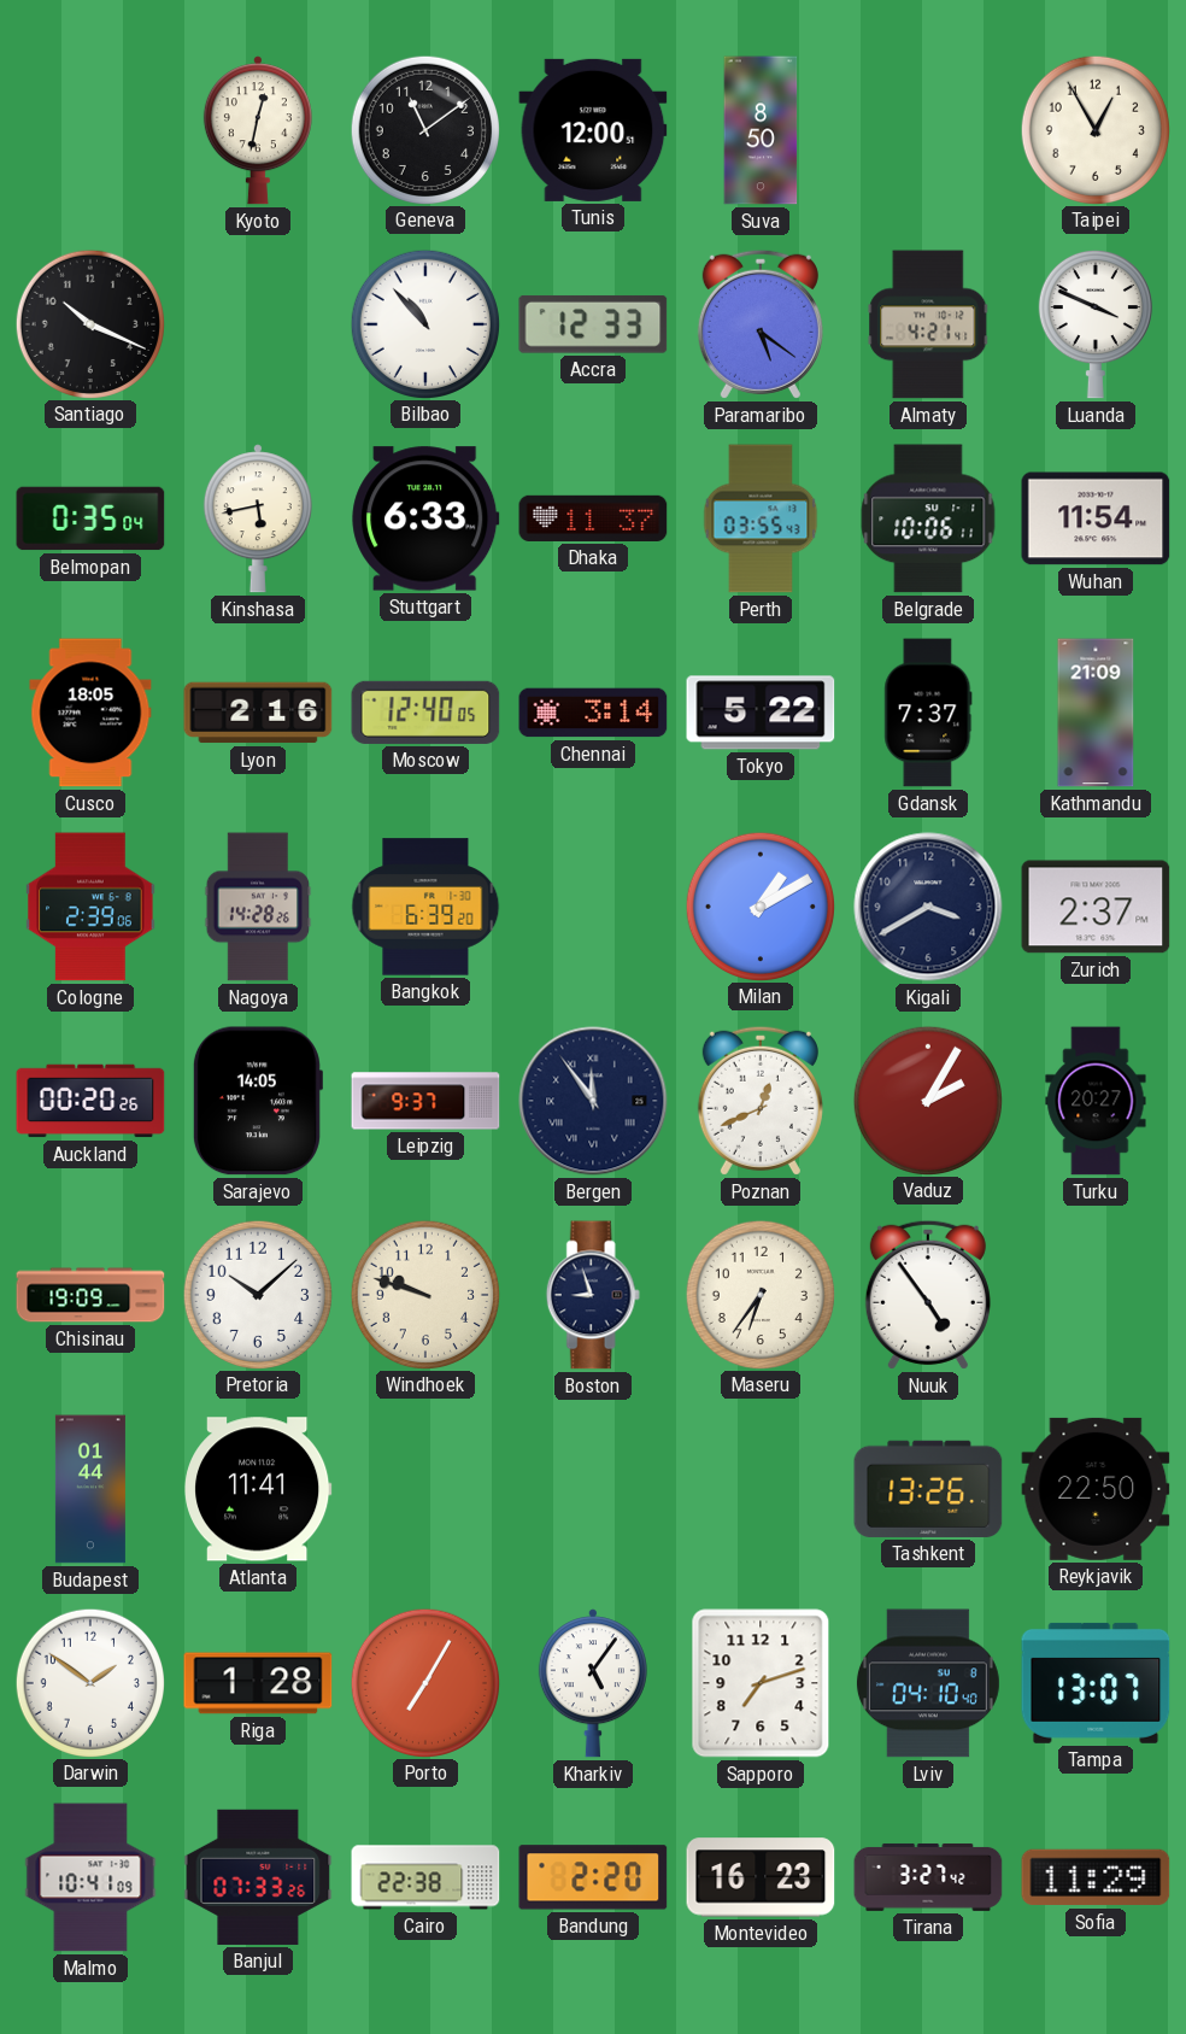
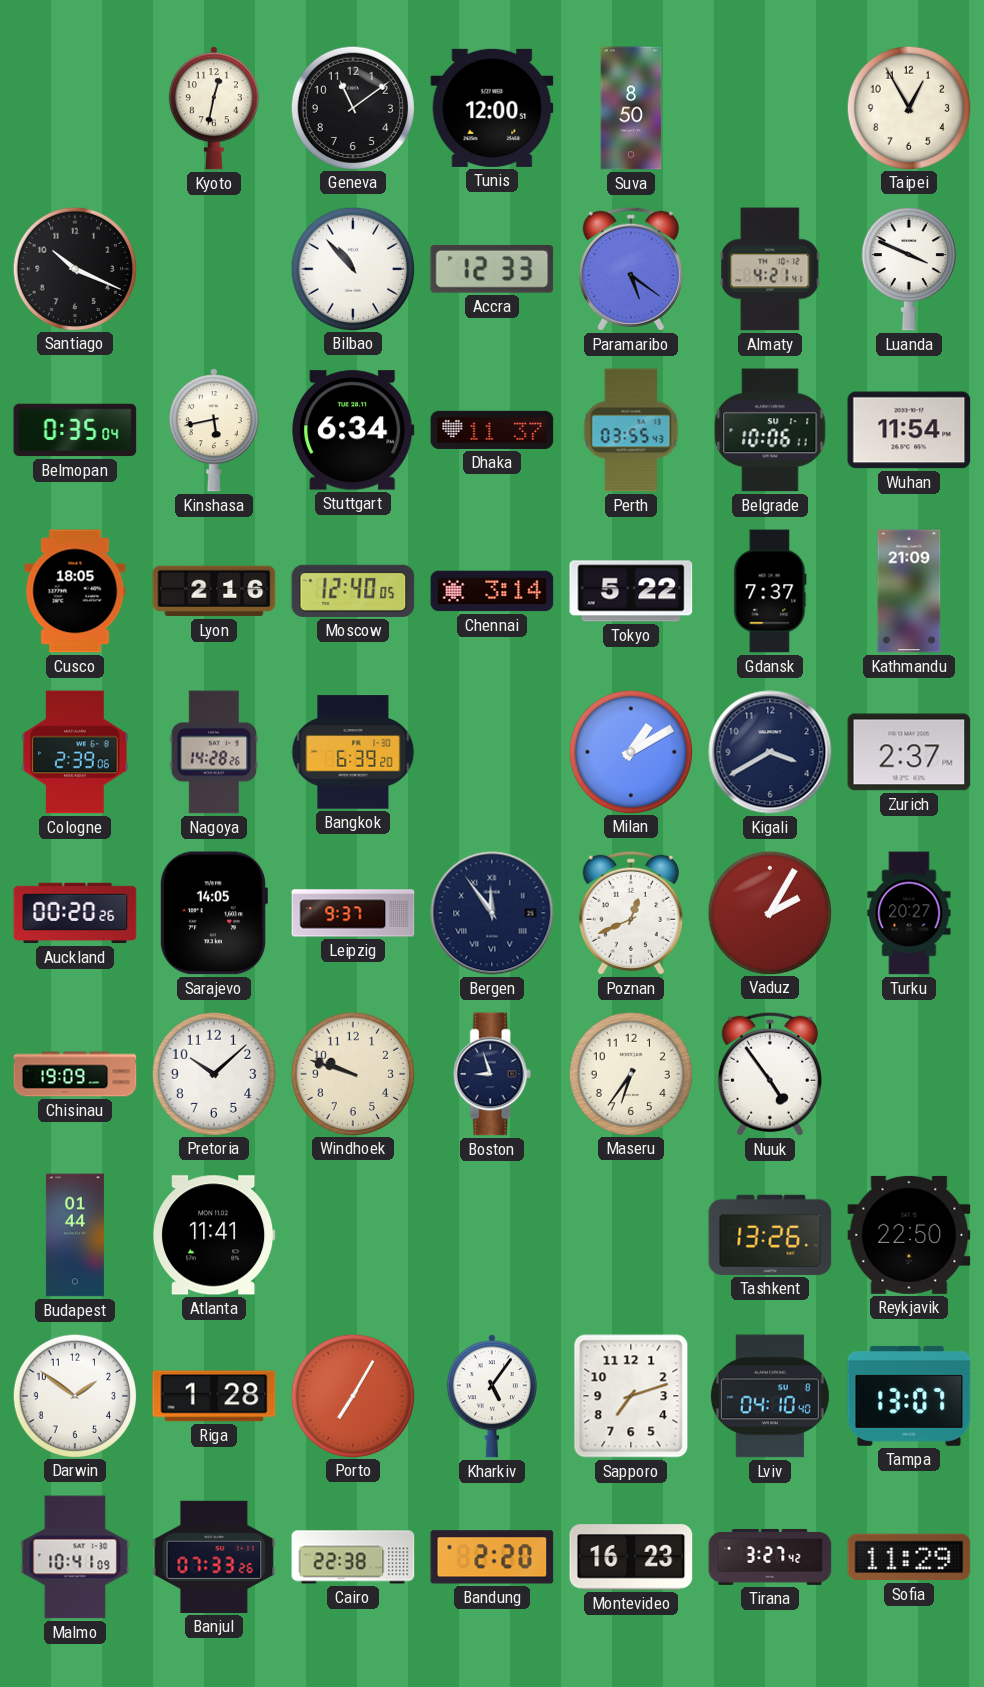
Stuttgart: 6:33 -> 6:34
